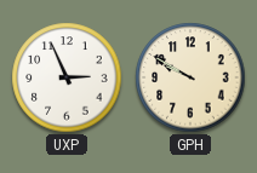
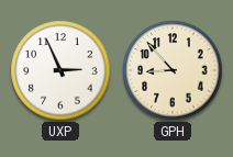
GPH: 9:50 -> 8:53
